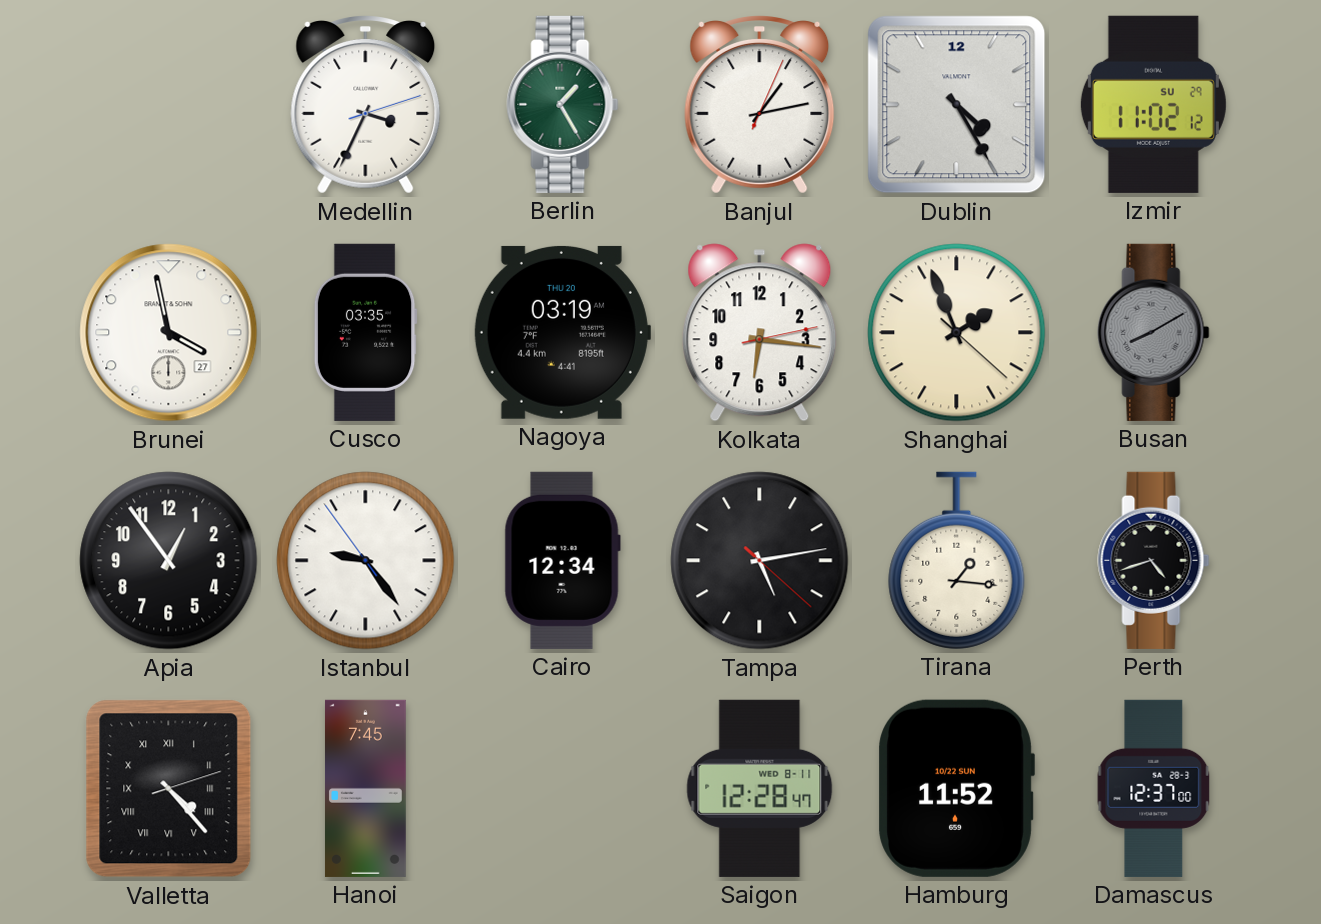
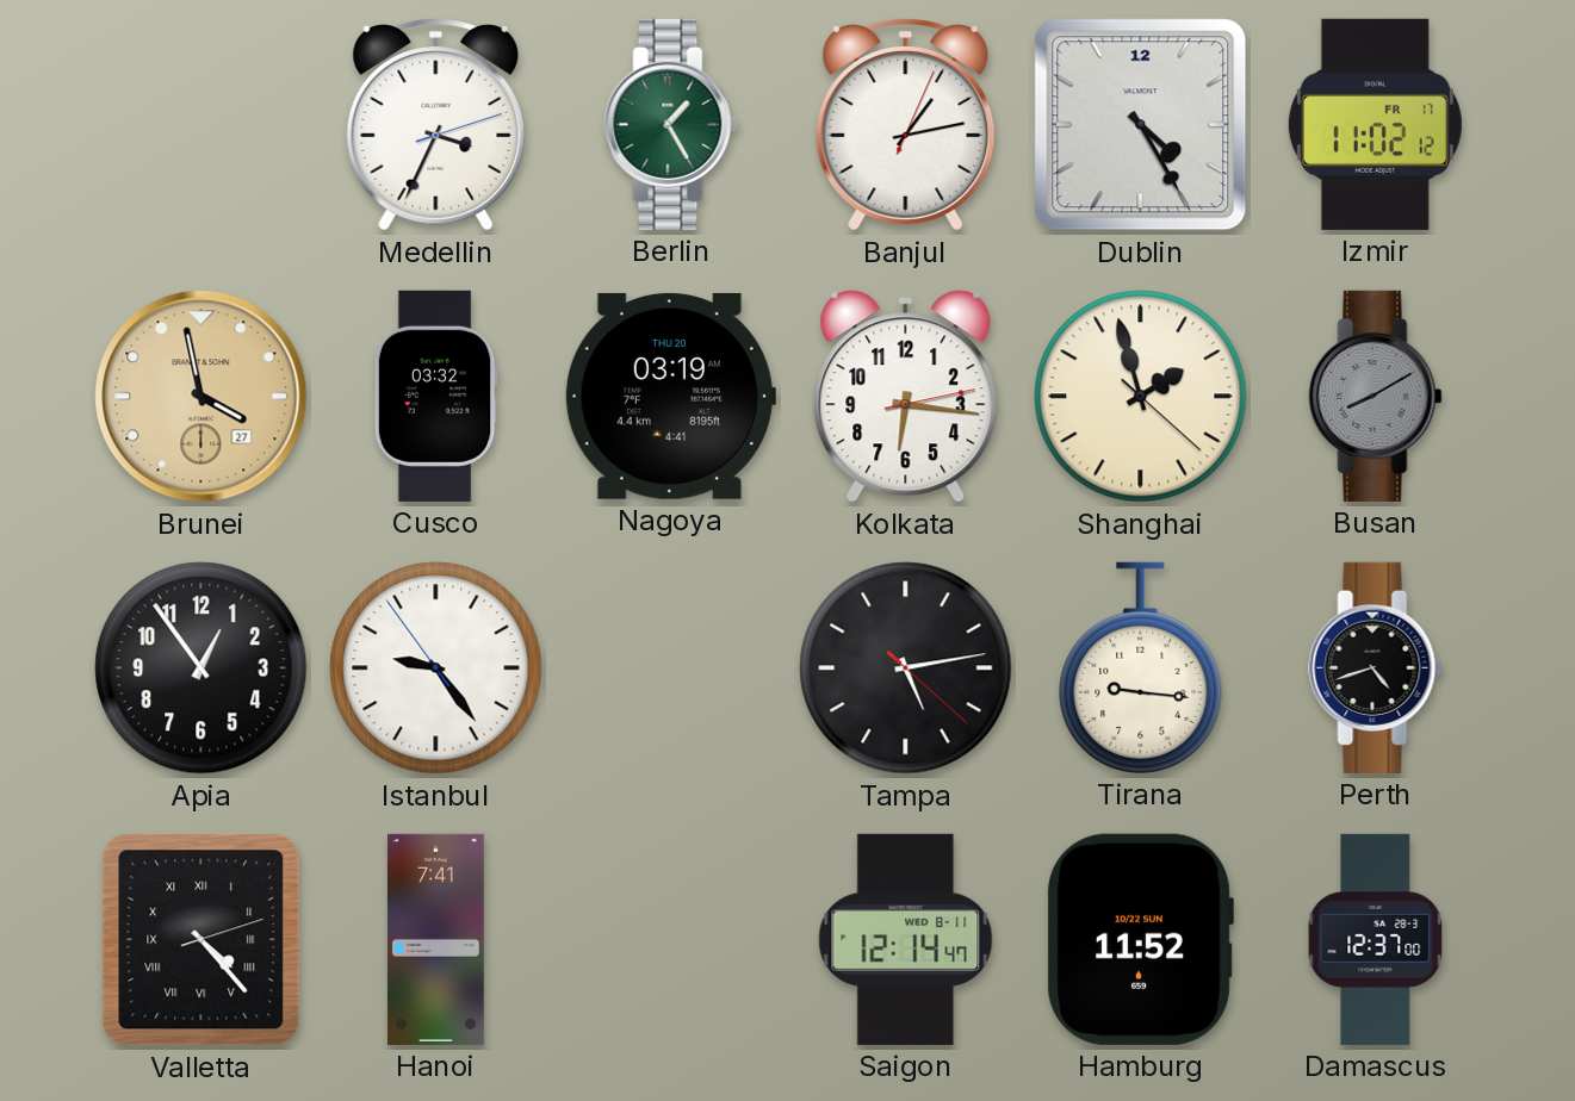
Izmir date: SU 29 -> FR 17
Brunei dial: white -> champagne
Cusco: 03:35 -> 03:32
Shanghai: 1:56 -> 1:57
Cairo: 12:34 -> none
Tirana: 1:16 -> 9:16
Hanoi: 7:45 -> 7:41
Saigon: 12:28 -> 12:14
